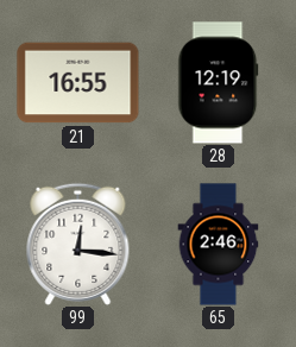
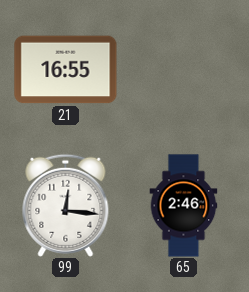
28: 12:19 -> none
